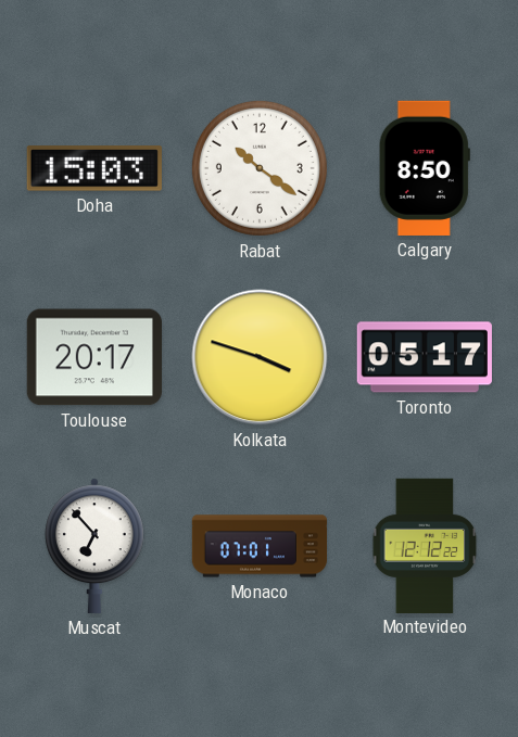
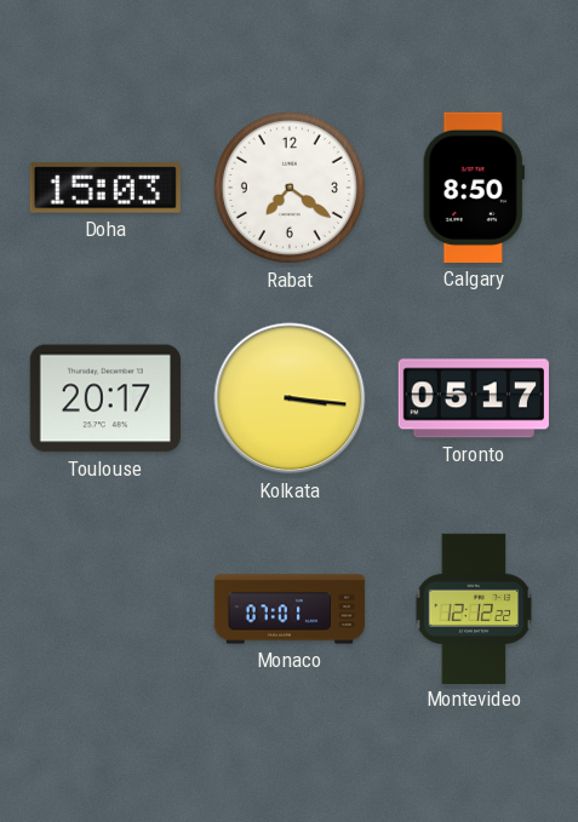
Rabat: 10:21 -> 7:21
Kolkata: 3:48 -> 3:16
Muscat: 6:53 -> none
